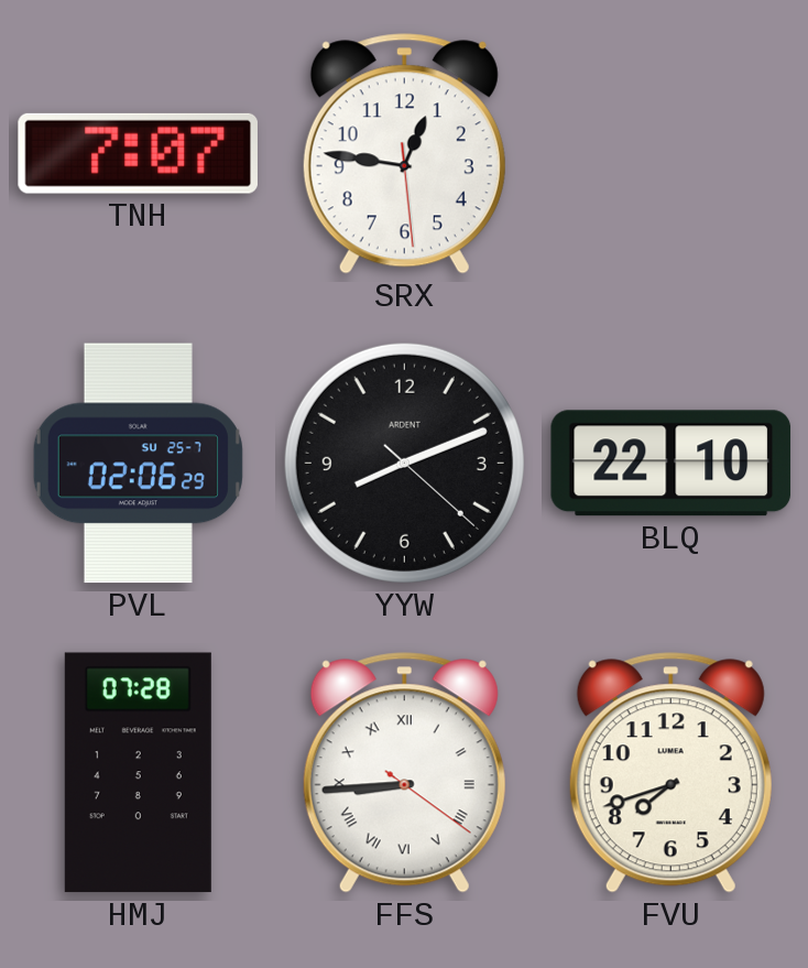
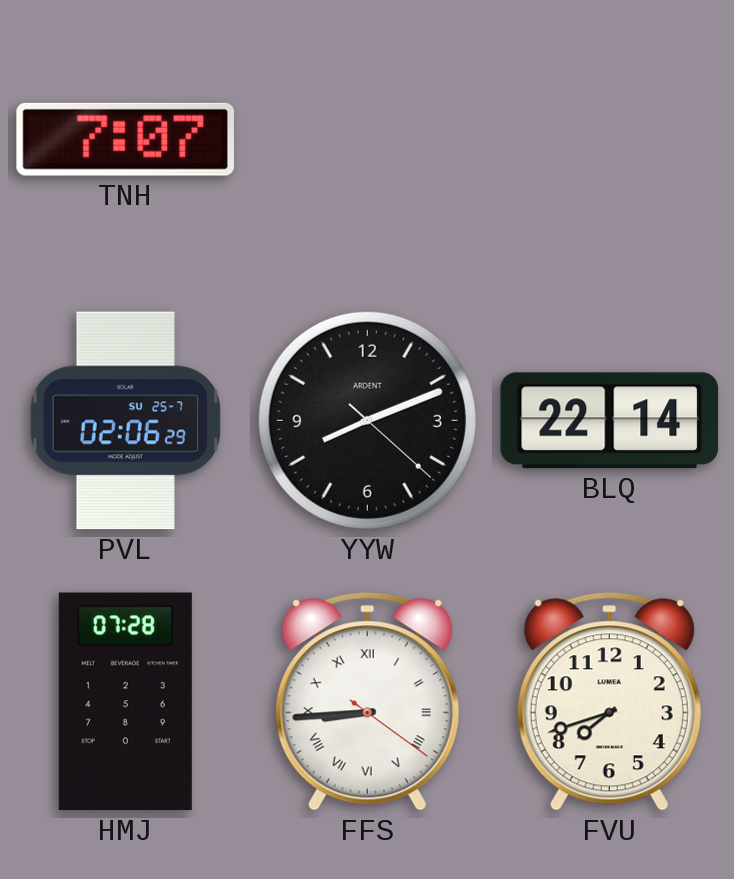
SRX: 12:46 -> none
BLQ: 22:10 -> 22:14
